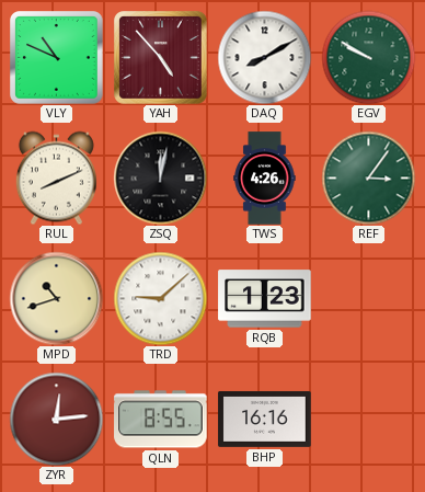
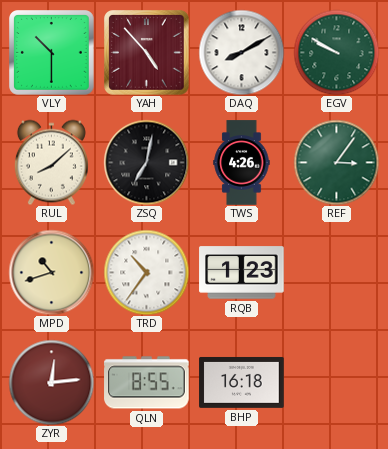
VLY: 10:49 -> 10:30
RUL: 8:11 -> 8:08
ZSQ: 12:02 -> 7:02
TRD: 9:08 -> 10:36
BHP: 16:16 -> 16:18
